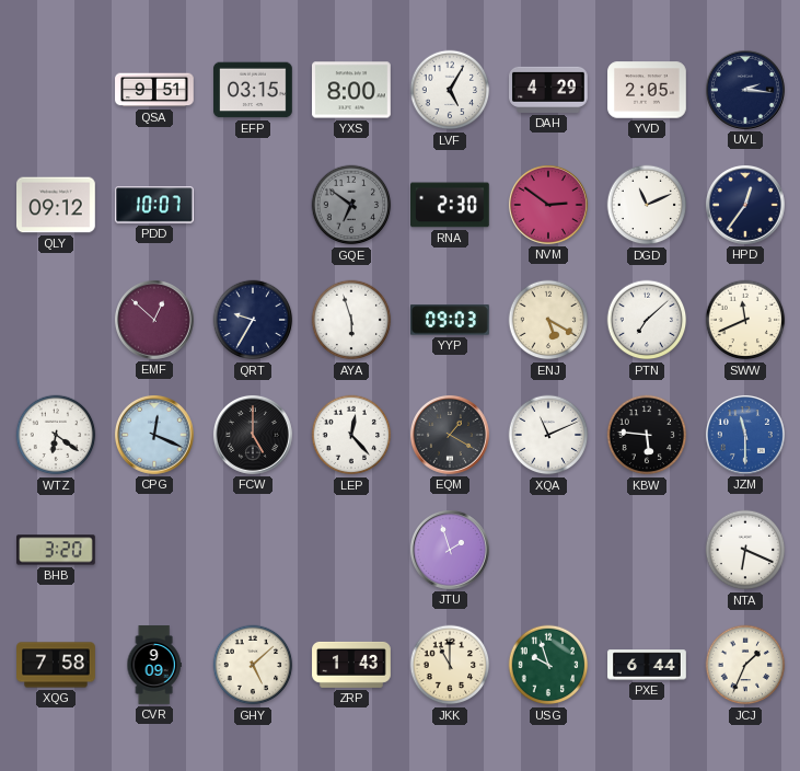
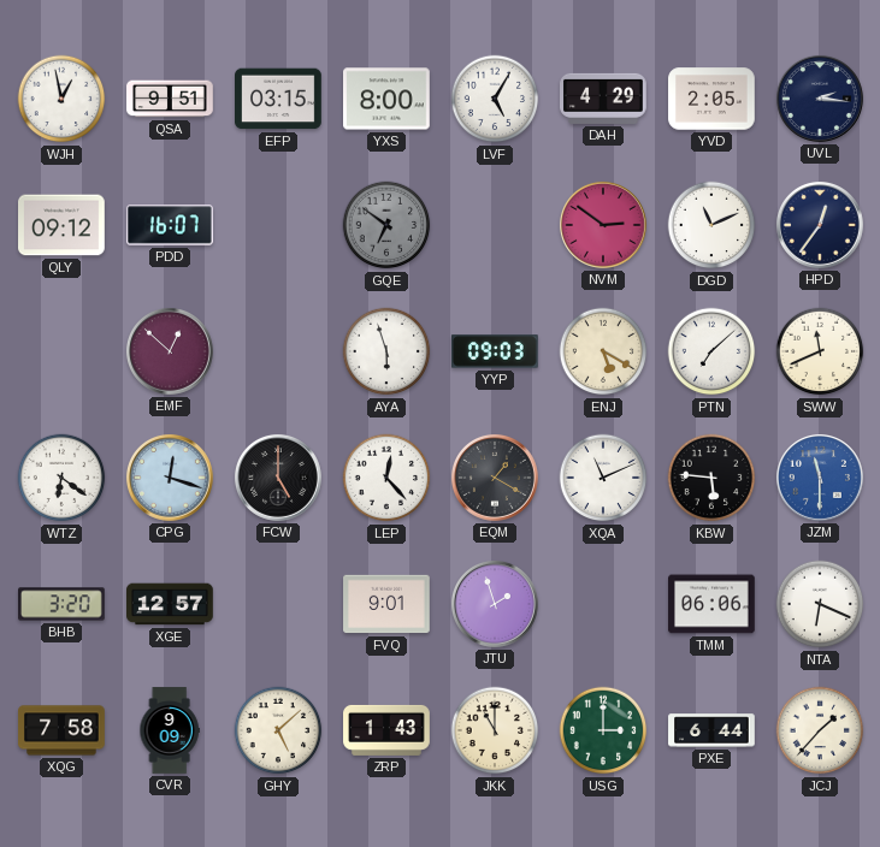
WJH: none -> 12:58
PDD: 10:07 -> 16:07
RNA: 2:30 -> none
QRT: 9:35 -> none
CPG: 12:19 -> 12:18
XGE: none -> 12:57
FVQ: none -> 9:01
TMM: none -> 06:06
USG: 9:57 -> 3:00
JCJ: 1:34 -> 1:37
